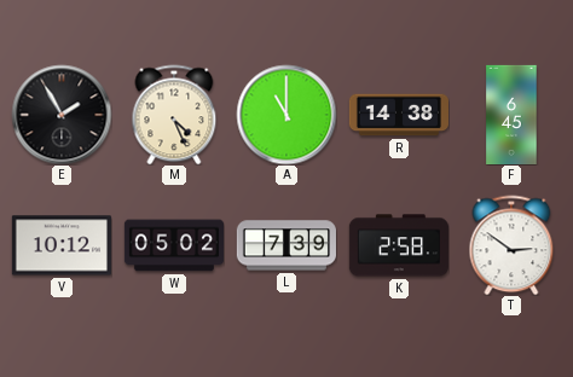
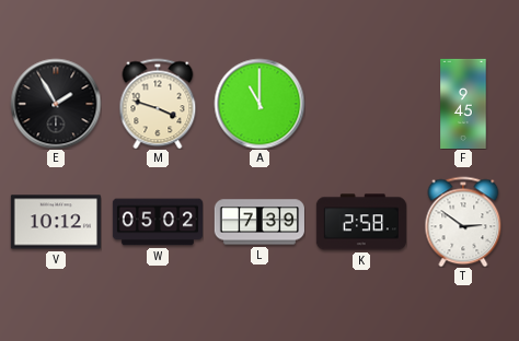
M: 4:26 -> 3:48
R: 14:38 -> none
F: 6:45 -> 9:45
